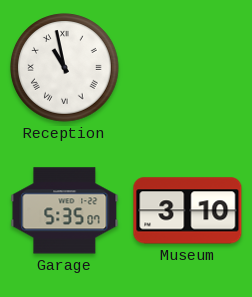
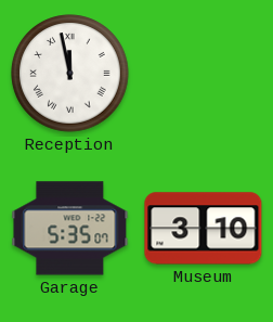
Reception: 10:58 -> 11:58
